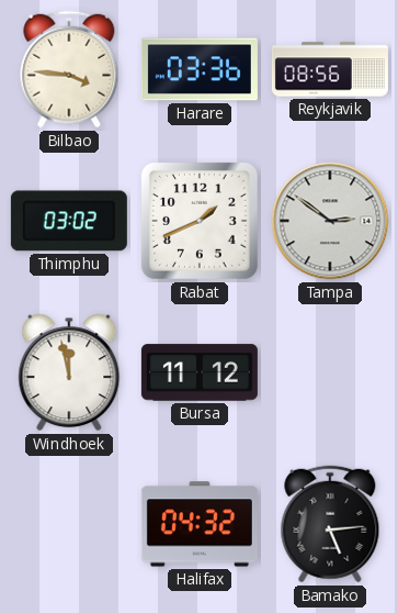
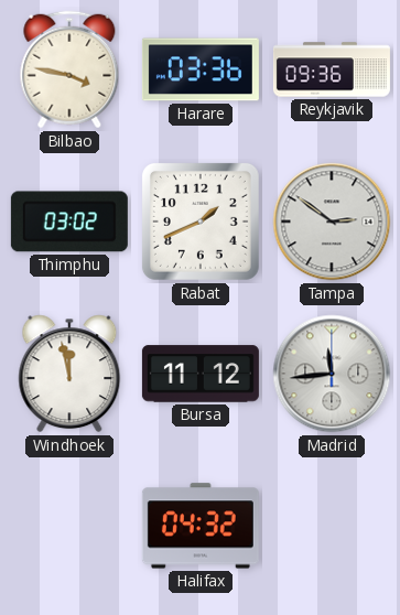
Bilbao: 3:46 -> 3:47
Reykjavik: 08:56 -> 09:36
Madrid: none -> 11:44
Bamako: 5:14 -> none
